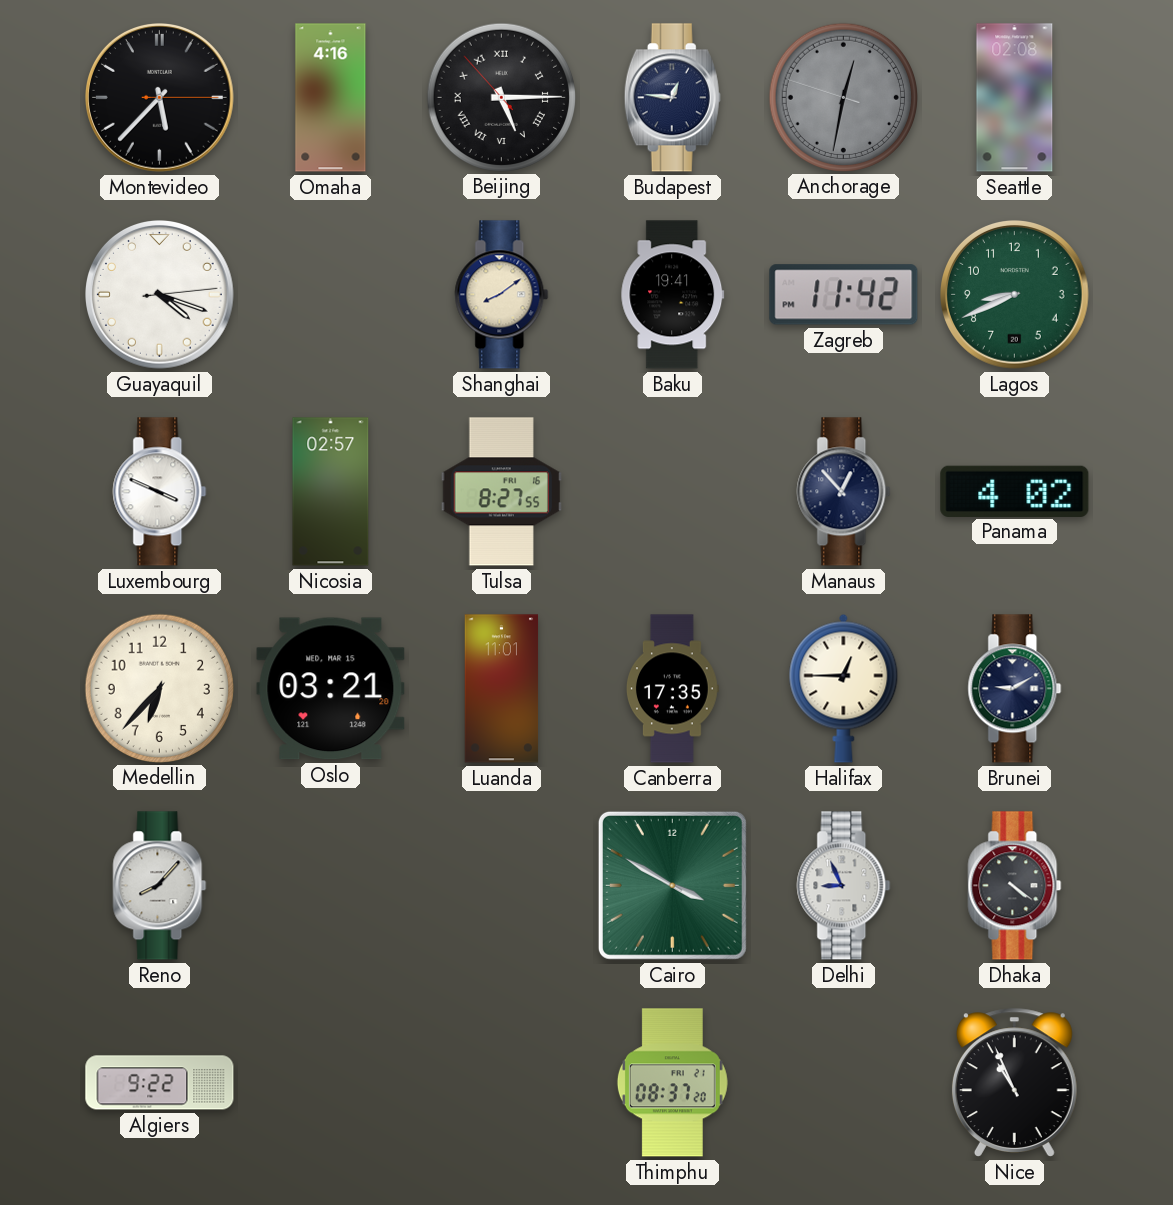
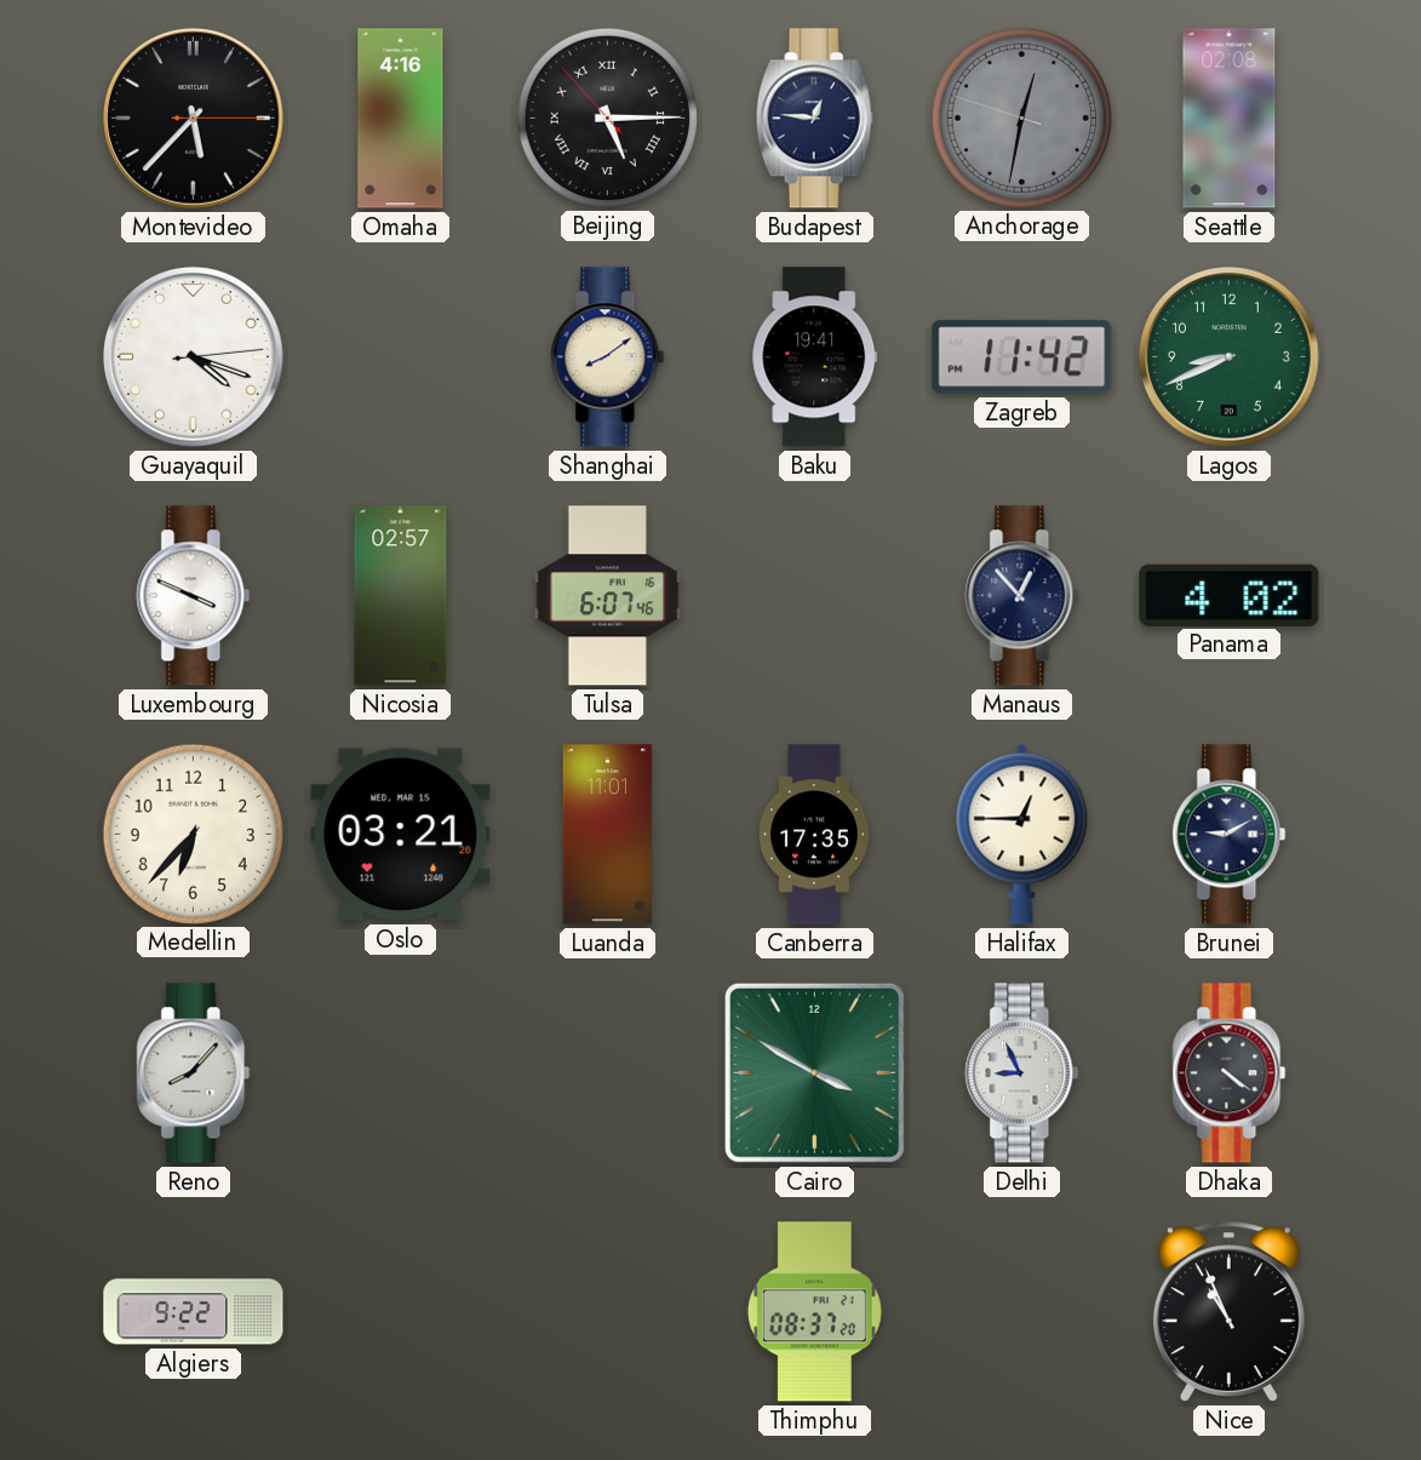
Tulsa: 8:27 -> 6:07
